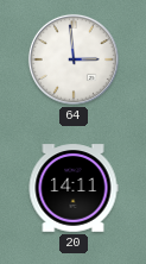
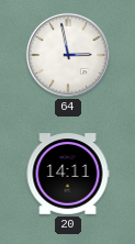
64: 2:59 -> 2:58
